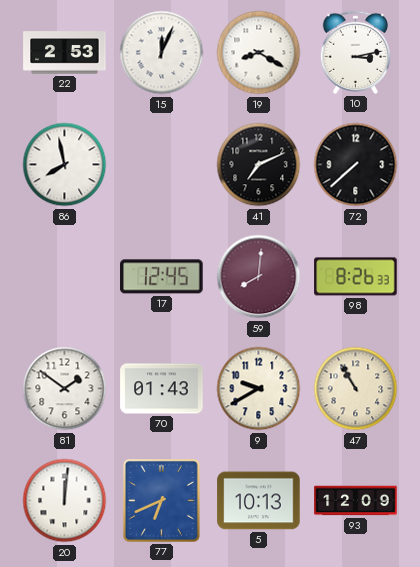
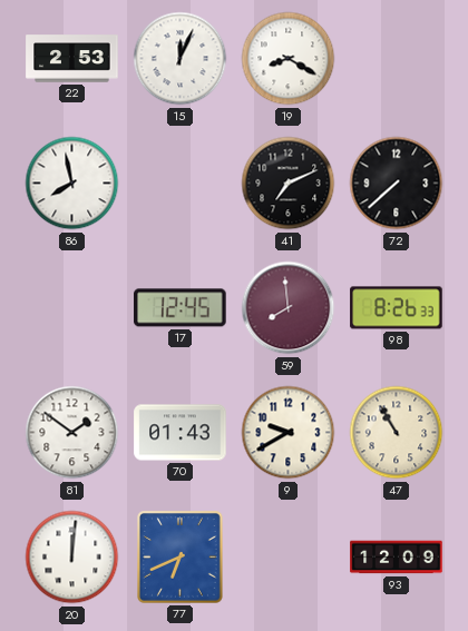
10: 3:13 -> none
59: 8:01 -> 7:59
5: 10:13 -> none
